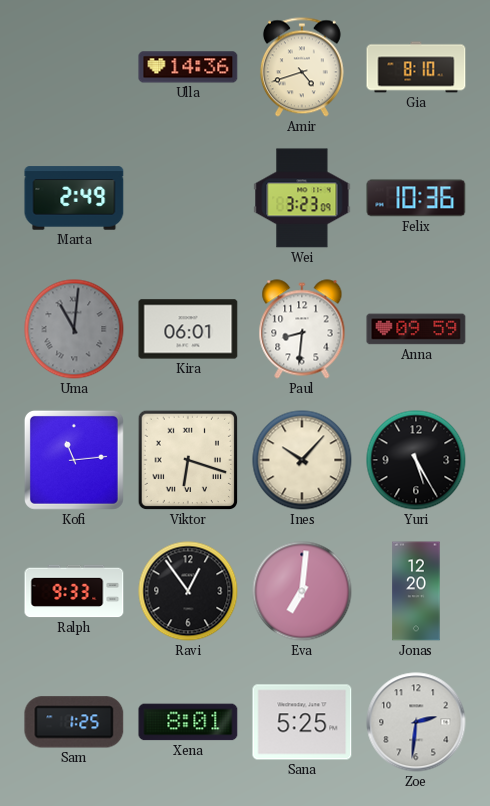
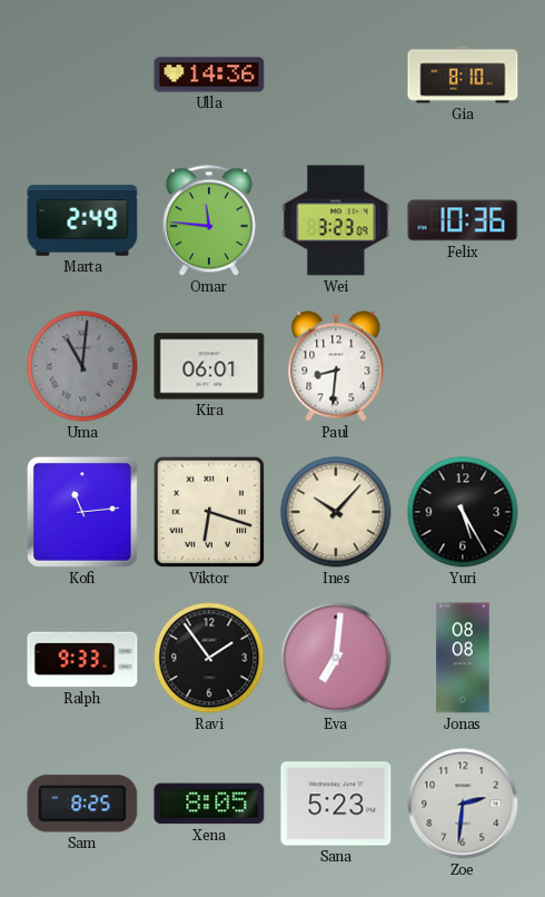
Amir: 4:42 -> none
Omar: none -> 11:46
Anna: 09:59 -> none
Ravi: 12:54 -> 1:54
Jonas: 12:20 -> 08:08
Sam: 1:25 -> 8:25
Xena: 8:01 -> 8:05
Sana: 5:25 -> 5:23
